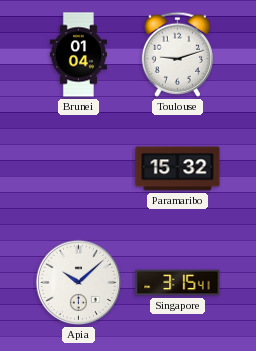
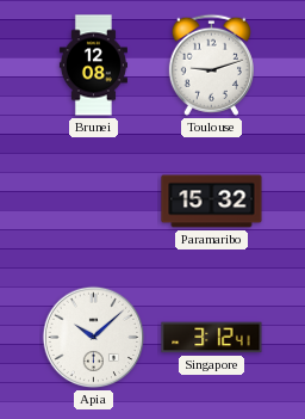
Brunei: 01:04 -> 12:08
Singapore: 3:15 -> 3:12
